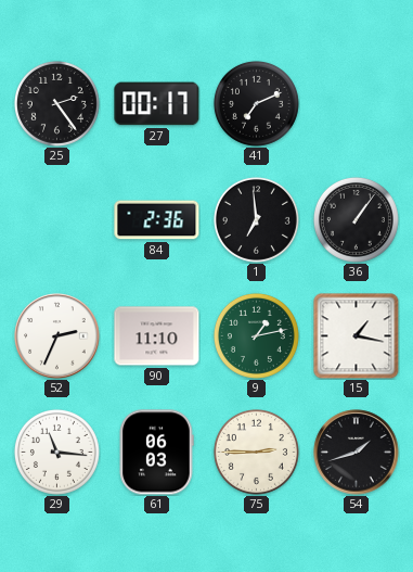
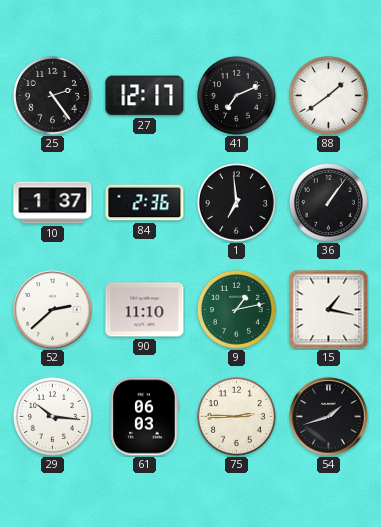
27: 00:17 -> 12:17
88: none -> 1:39
10: none -> 1:37
52: 2:34 -> 2:38
29: 11:16 -> 10:16
